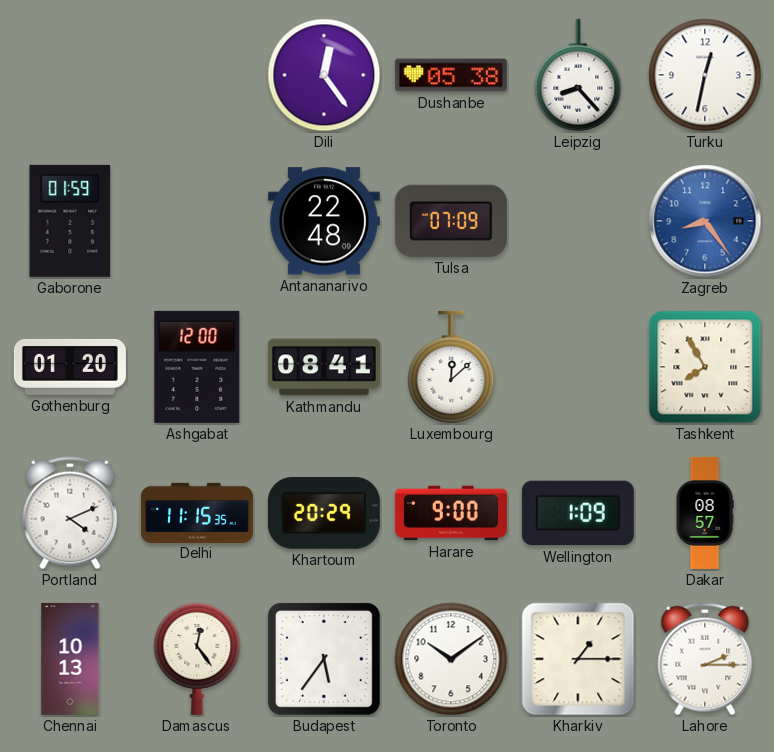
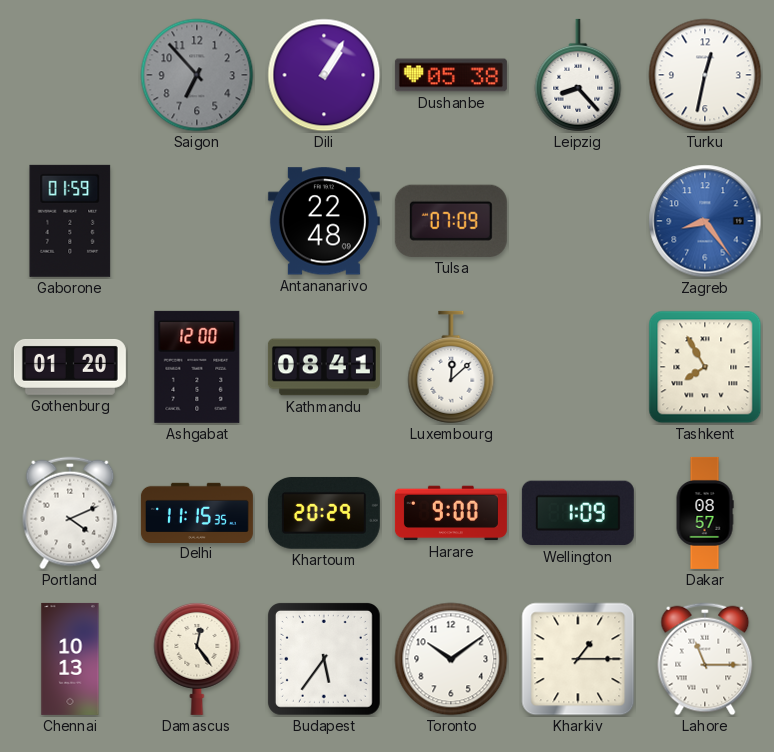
Saigon: none -> 6:53
Dili: 12:24 -> 1:05
Lahore: 2:15 -> 11:15
